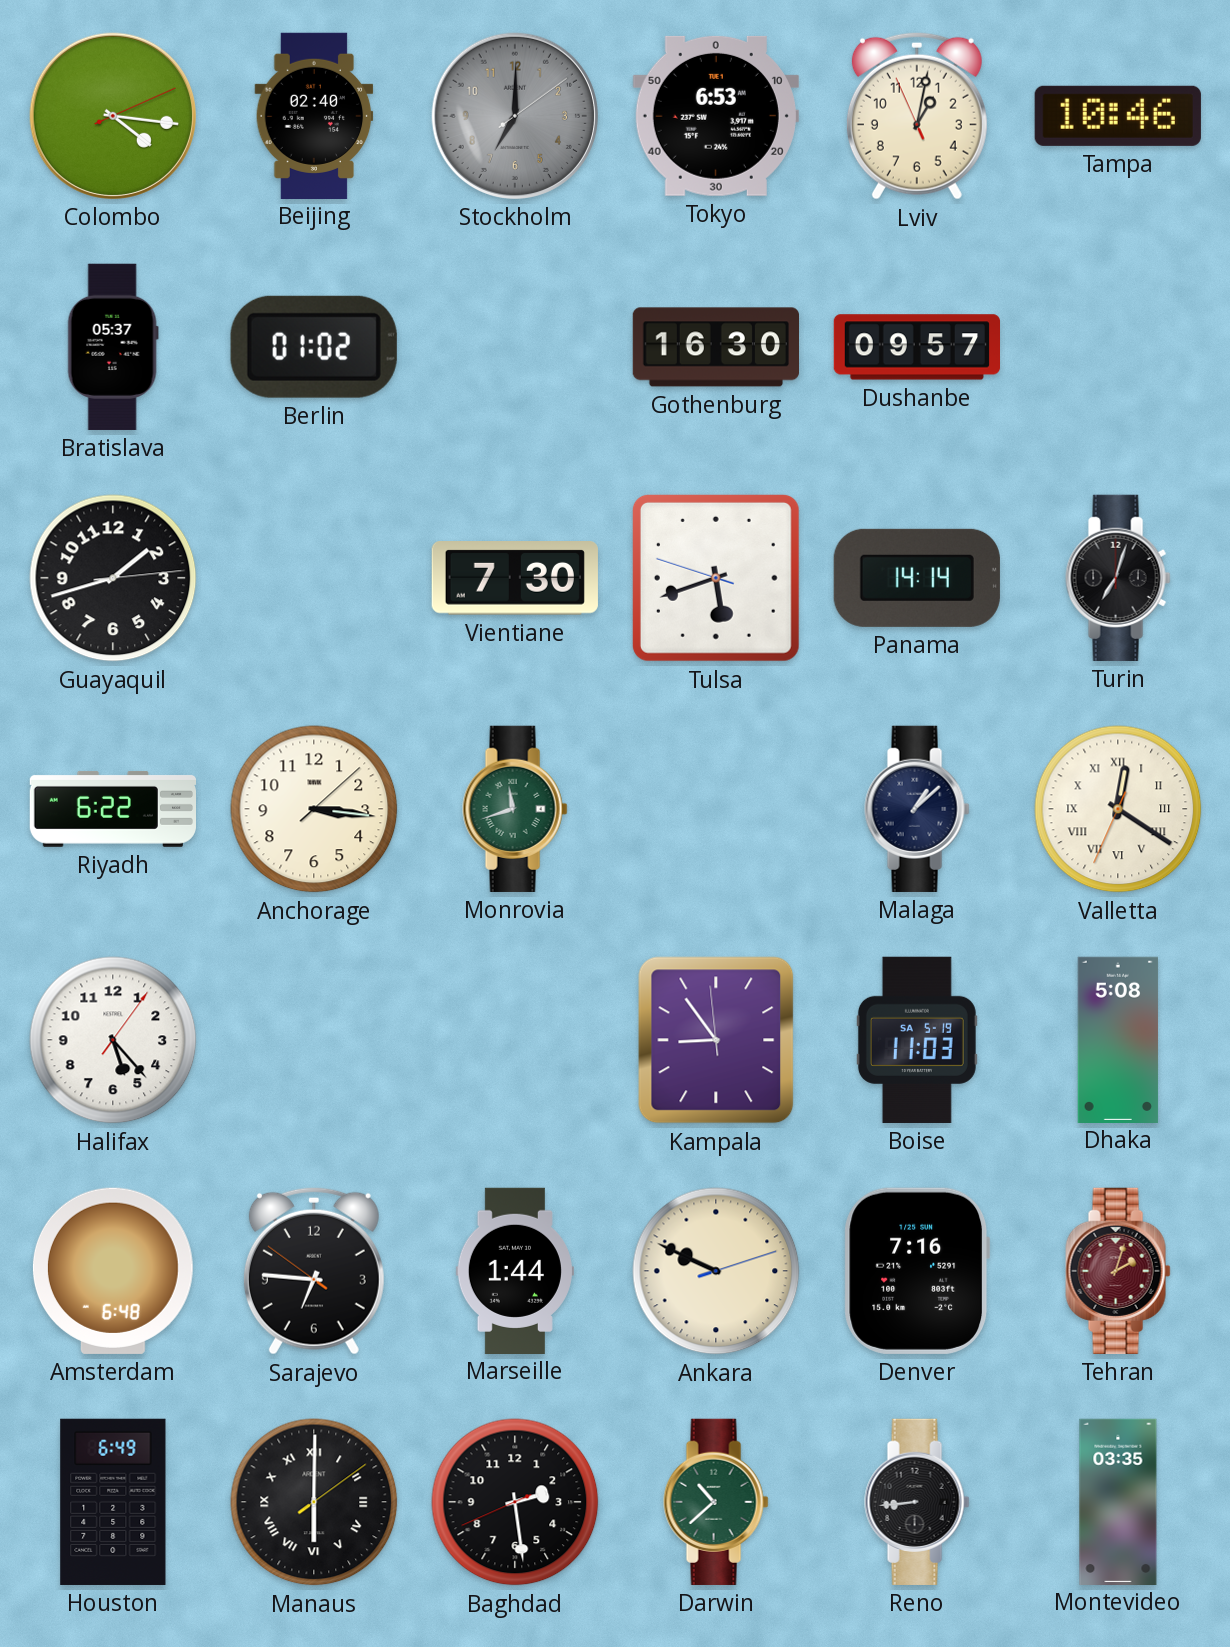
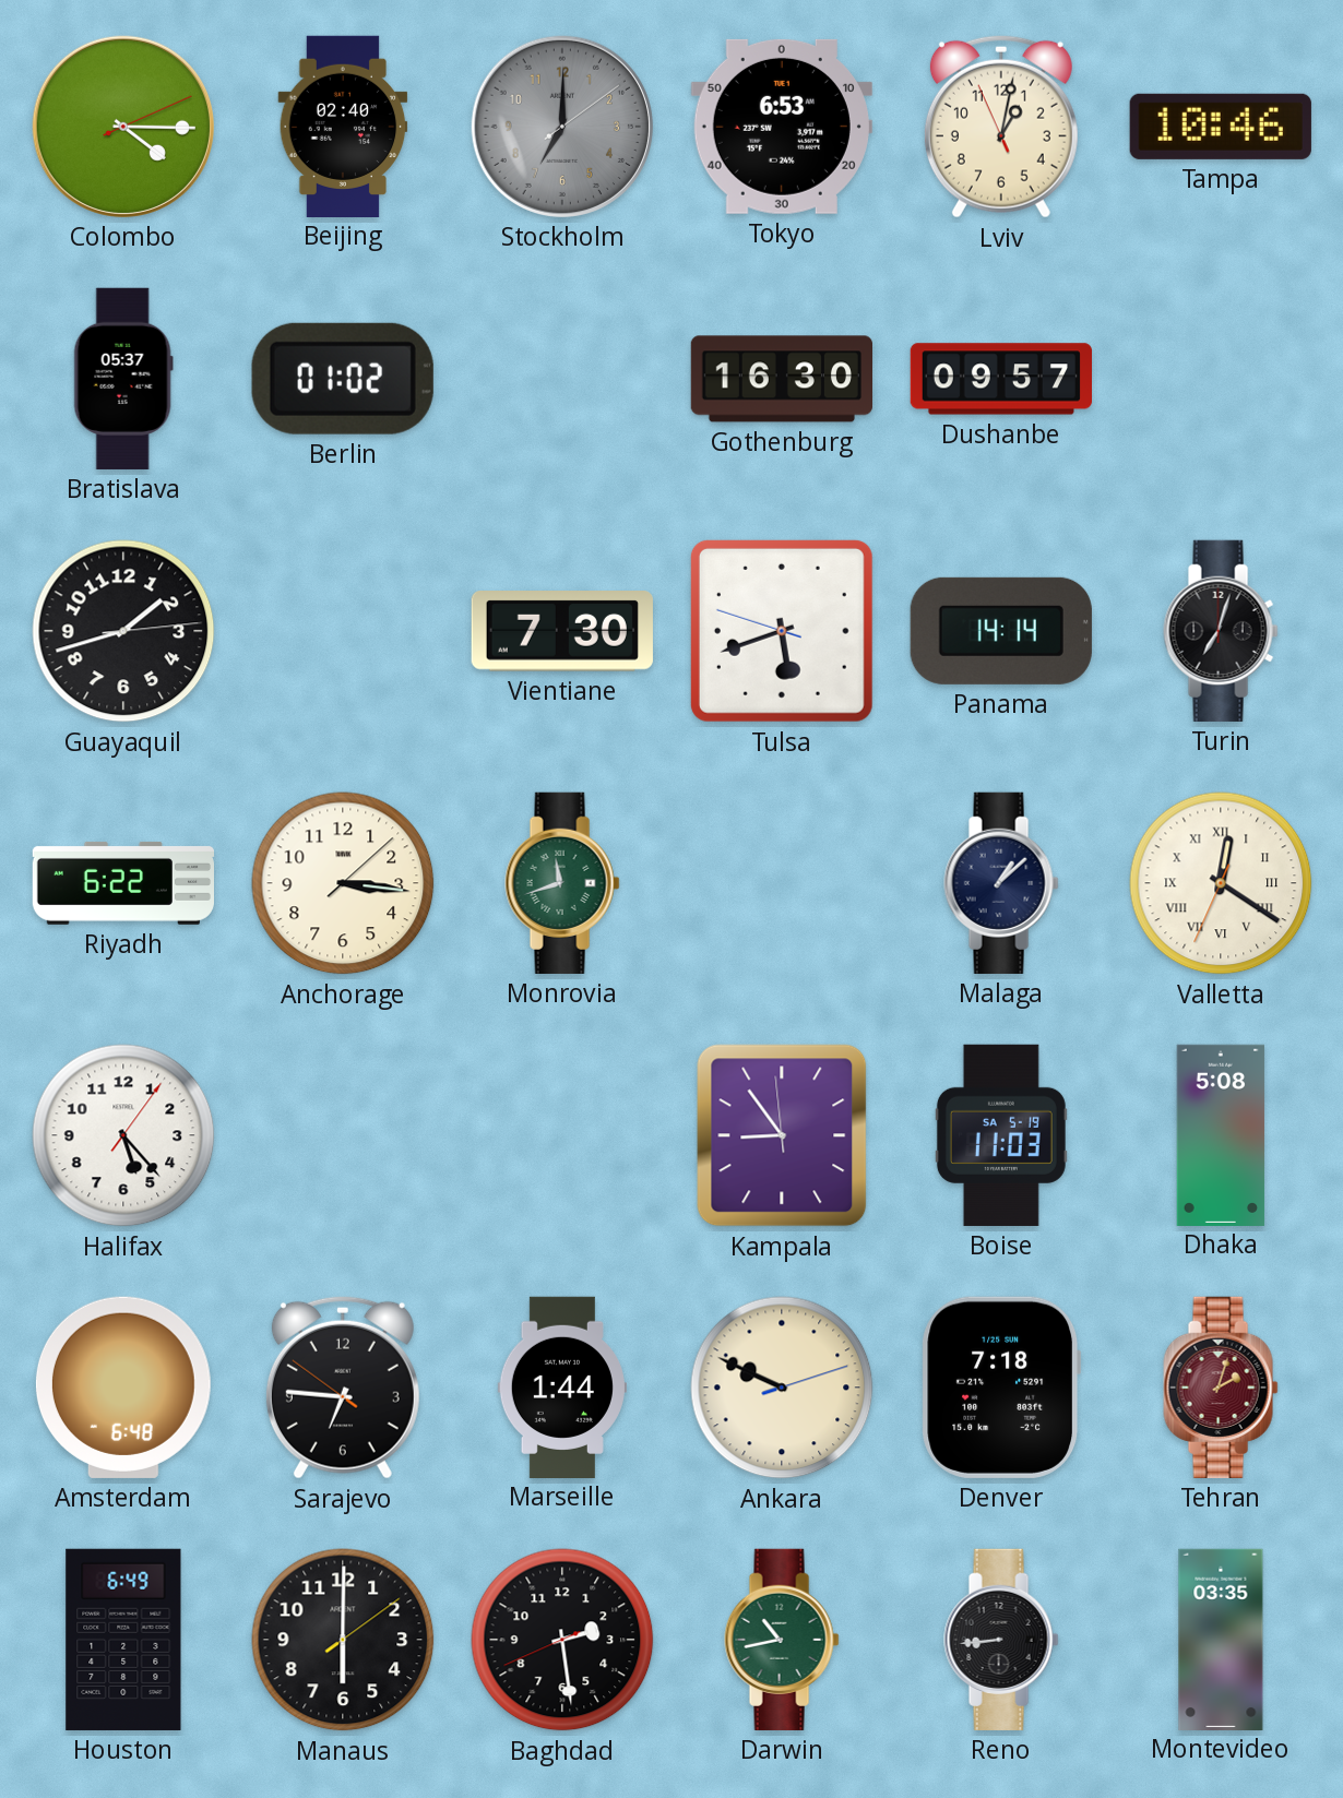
Colombo: 4:16 -> 4:15
Denver: 7:16 -> 7:18
Manaus numerals: Roman -> Arabic
Darwin: 10:38 -> 10:43
